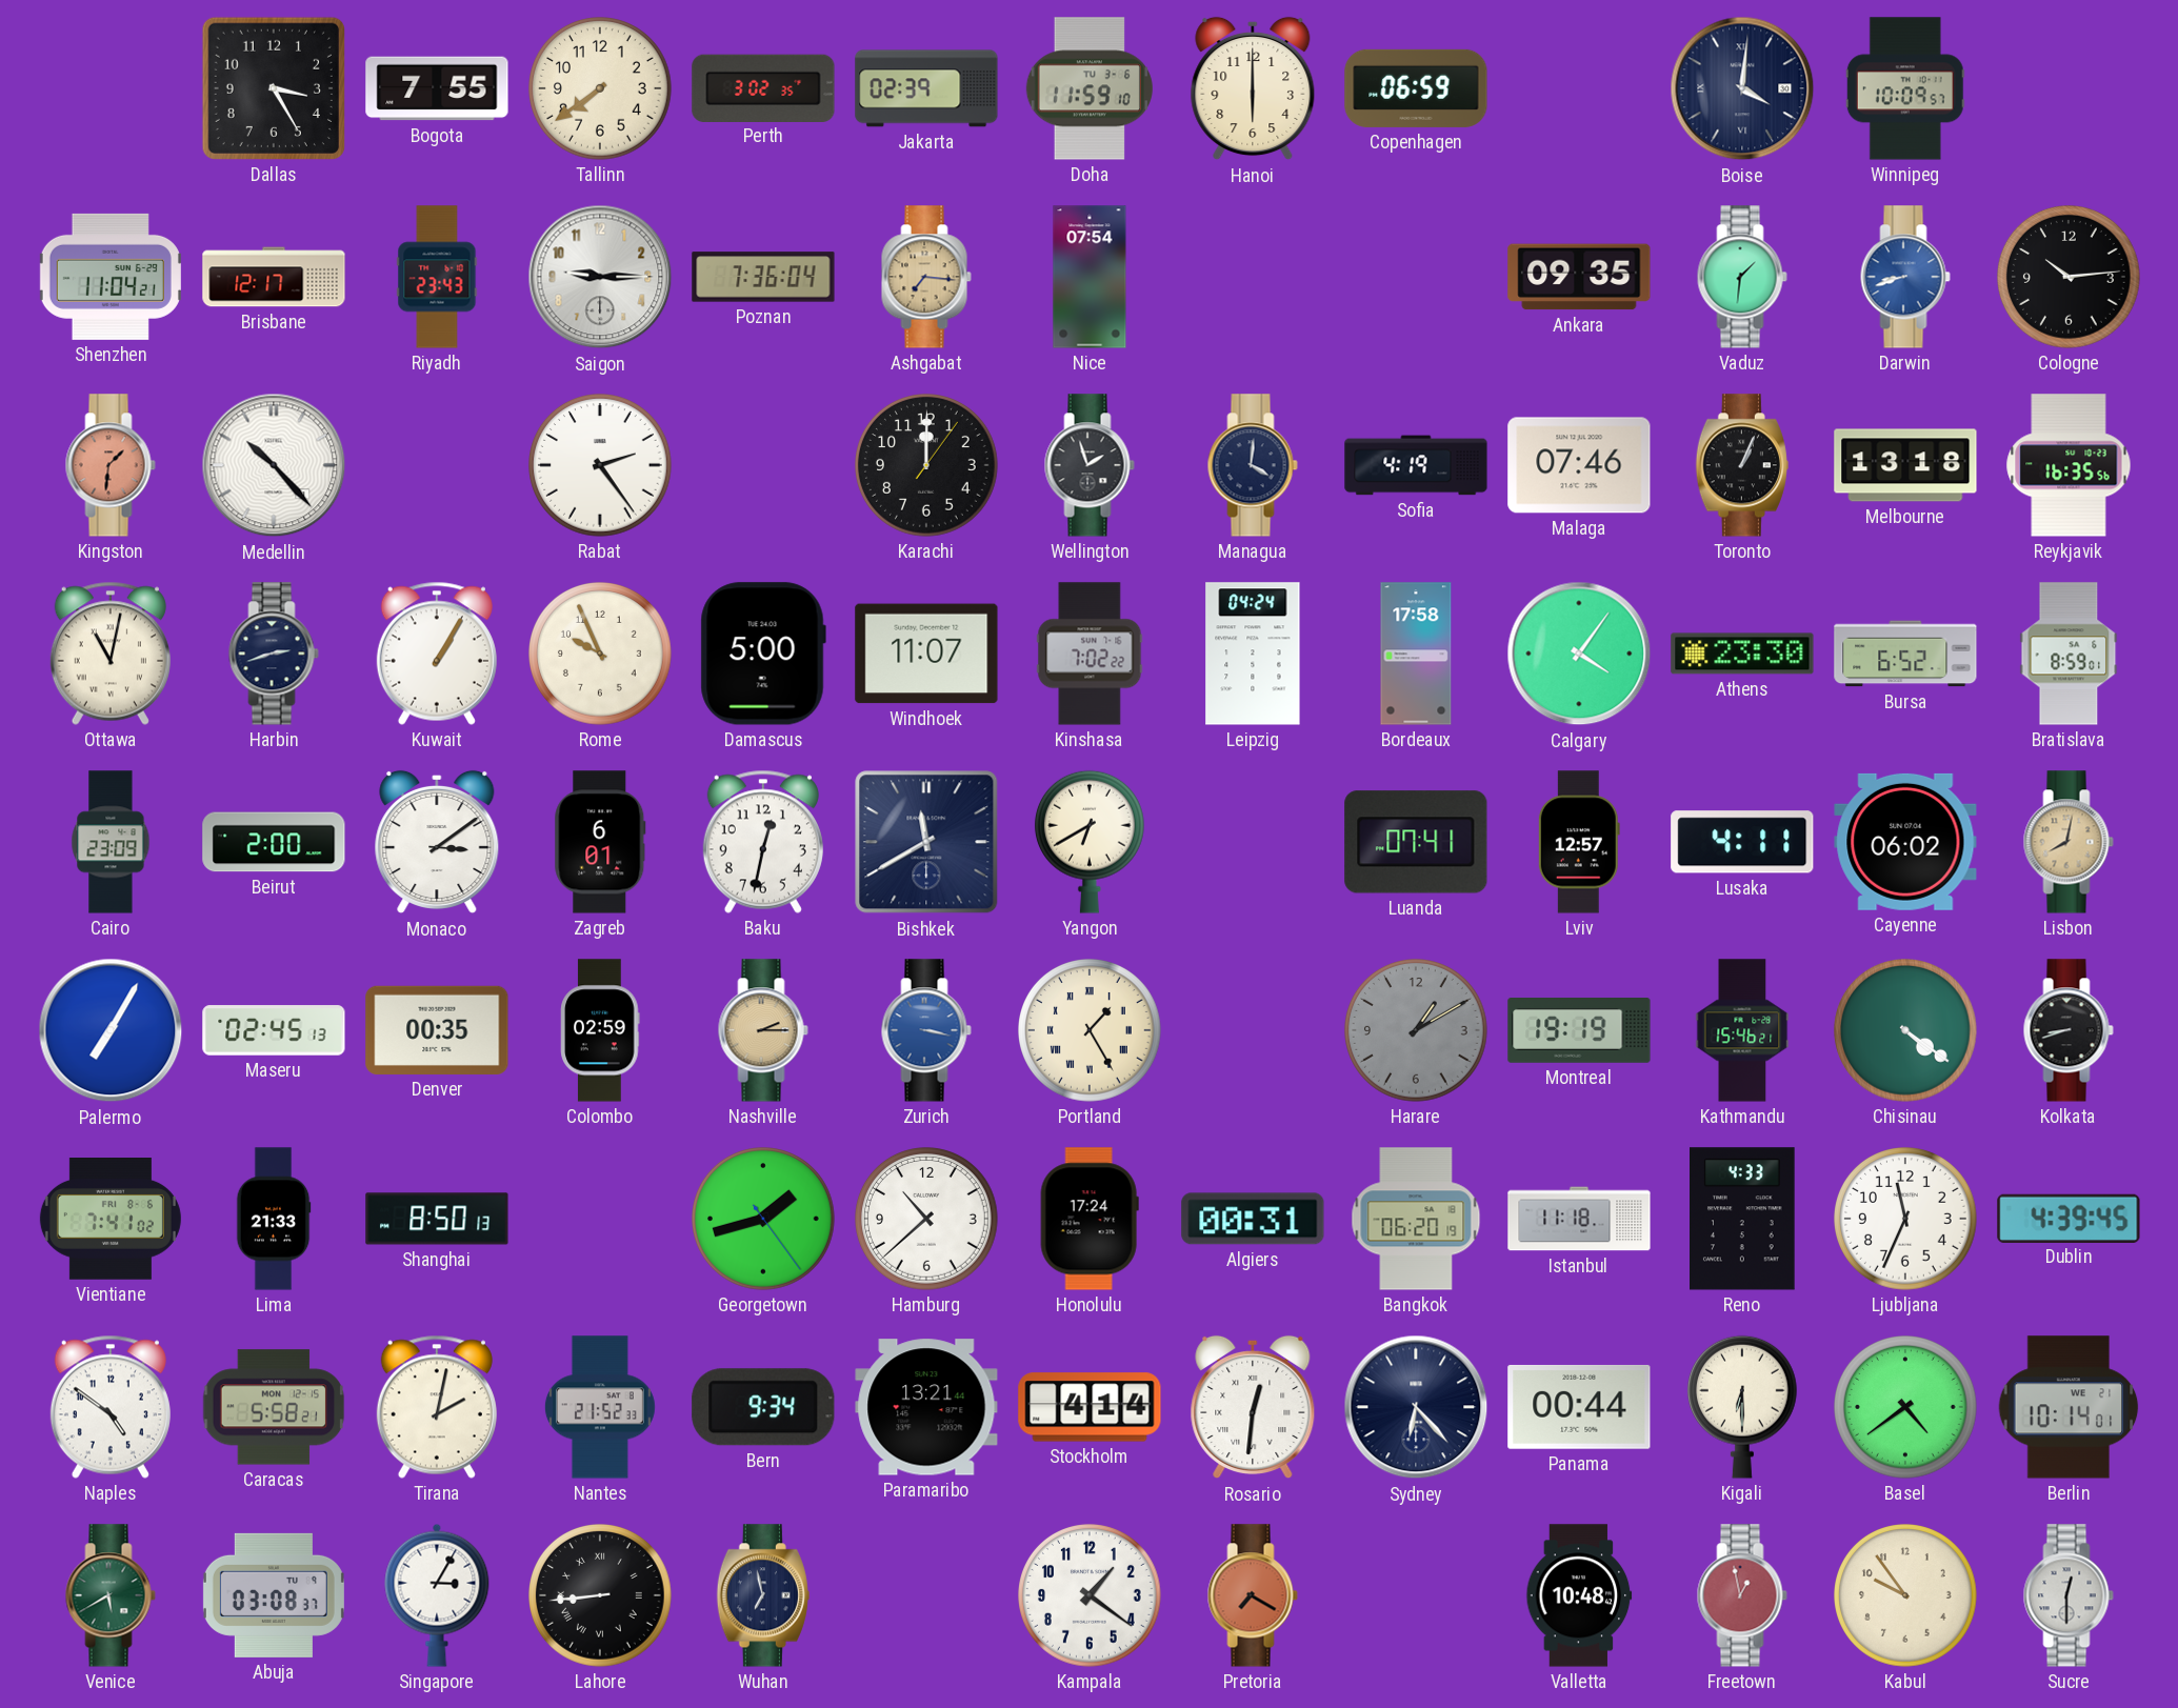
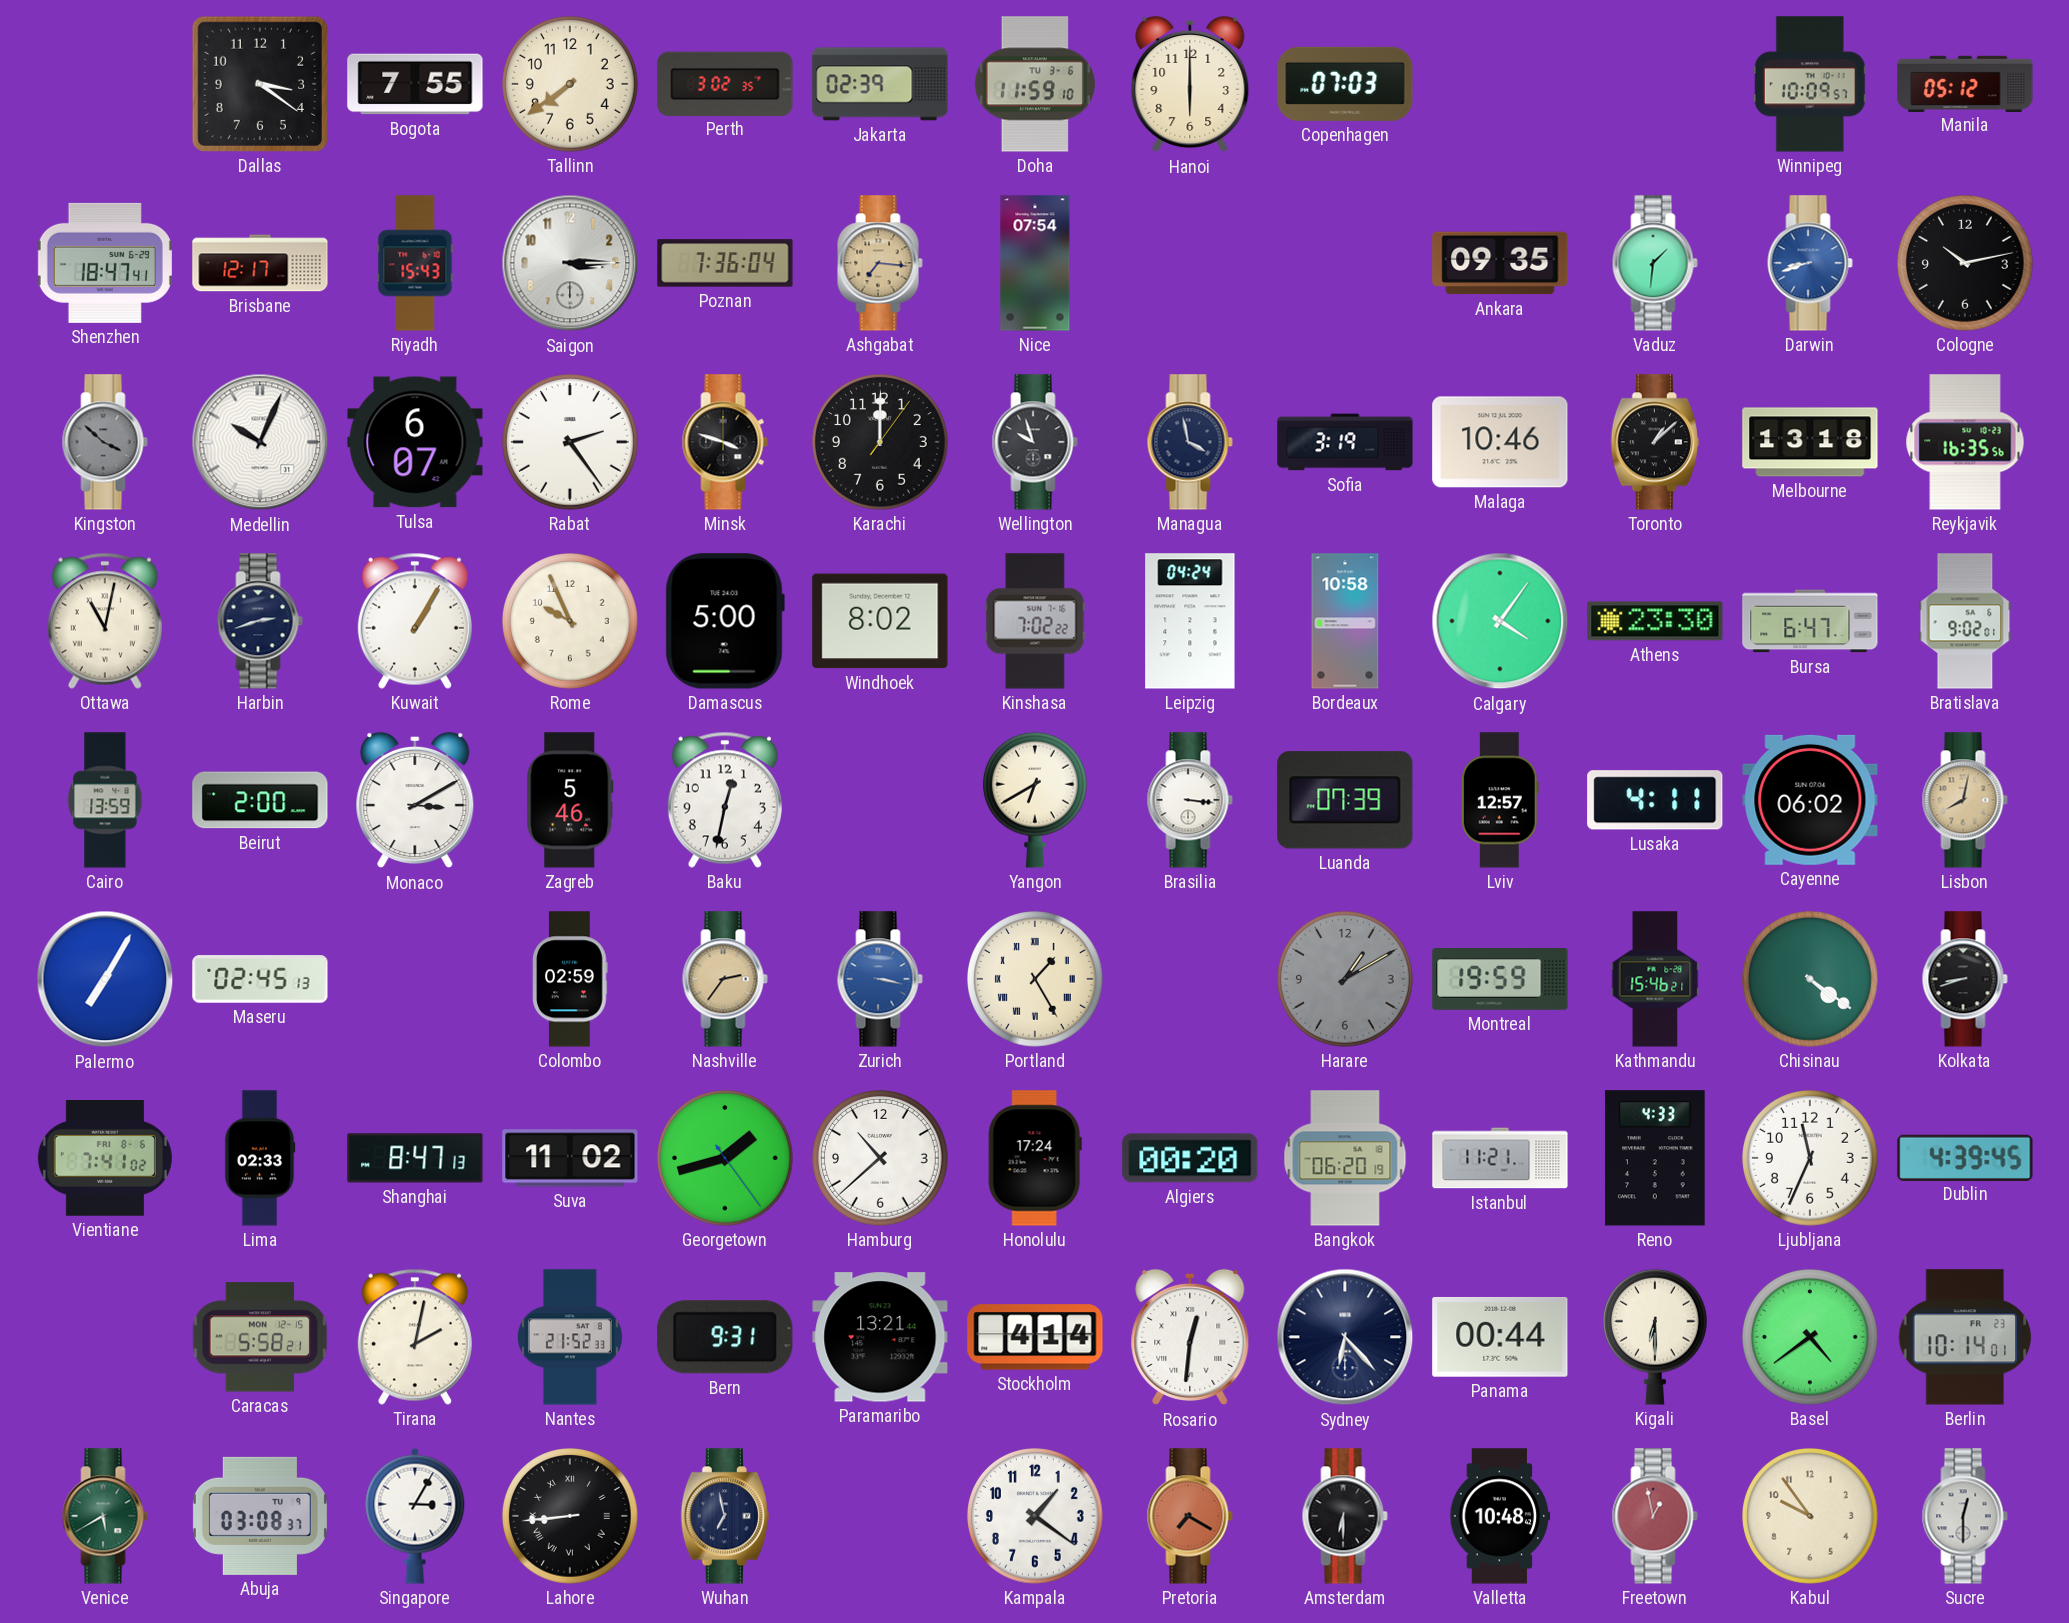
Dallas: 3:25 -> 3:21
Copenhagen: 06:59 -> 07:03
Boise: 4:01 -> none
Manila: none -> 05:12
Shenzhen: 11:04 -> 18:47
Riyadh: 23:43 -> 15:43
Saigon: 9:15 -> 3:15
Cologne: 10:14 -> 10:13
Kingston: 1:31 -> 3:52
Kingston dial: salmon -> grey
Medellin: 10:23 -> 10:04
Tulsa: none -> 6:07
Minsk: none -> 3:48
Wellington: 1:57 -> 9:57
Managua: 4:01 -> 3:58
Sofia: 4:19 -> 3:19
Malaga: 07:46 -> 10:46
Toronto: 1:04 -> 1:08
Windhoek: 11:07 -> 8:02
Bordeaux: 17:58 -> 10:58
Bursa: 6:52 -> 6:47
Bratislava: 8:59 -> 9:02
Cairo: 23:09 -> 13:59
Monaco: 3:09 -> 3:10
Zagreb: 6:01 -> 5:46
Bishkek: 11:40 -> none
Brasilia: none -> 3:16
Luanda: 07:41 -> 07:39
Denver: 00:35 -> none
Nashville: 2:15 -> 2:36
Montreal: 19:19 -> 19:59
Lima: 21:33 -> 02:33
Shanghai: 8:50 -> 8:47
Suva: none -> 11:02
Algiers: 00:31 -> 00:20
Istanbul: 11:18 -> 11:21
Naples: 4:51 -> none
Bern: 9:34 -> 9:31
Berlin date: WE 21 -> FR 23
Amsterdam: none -> 6:30
